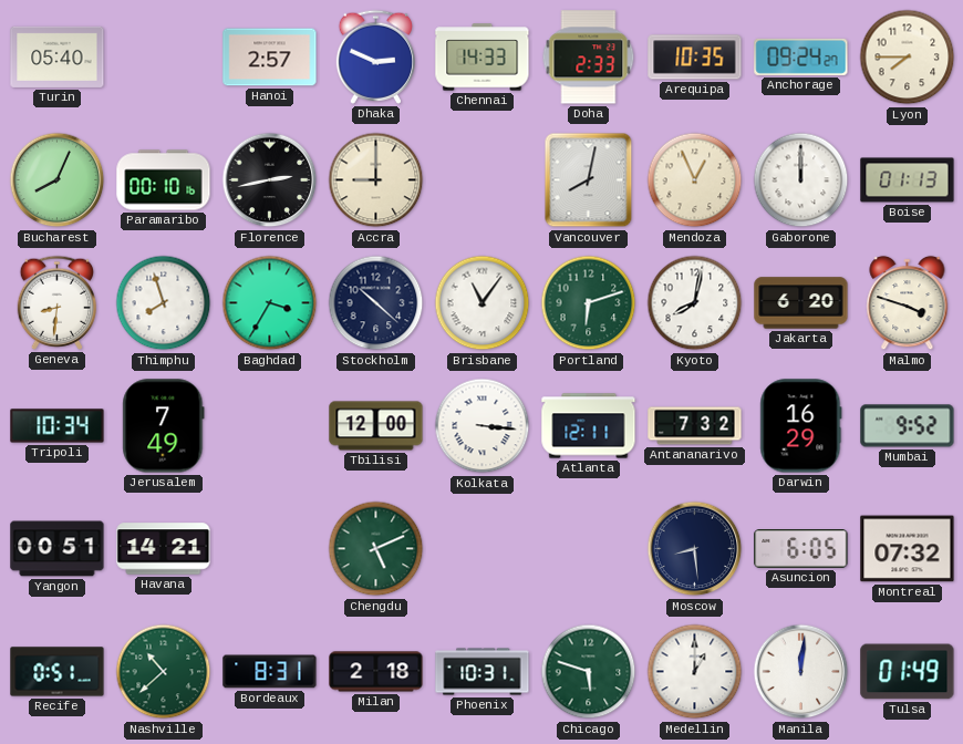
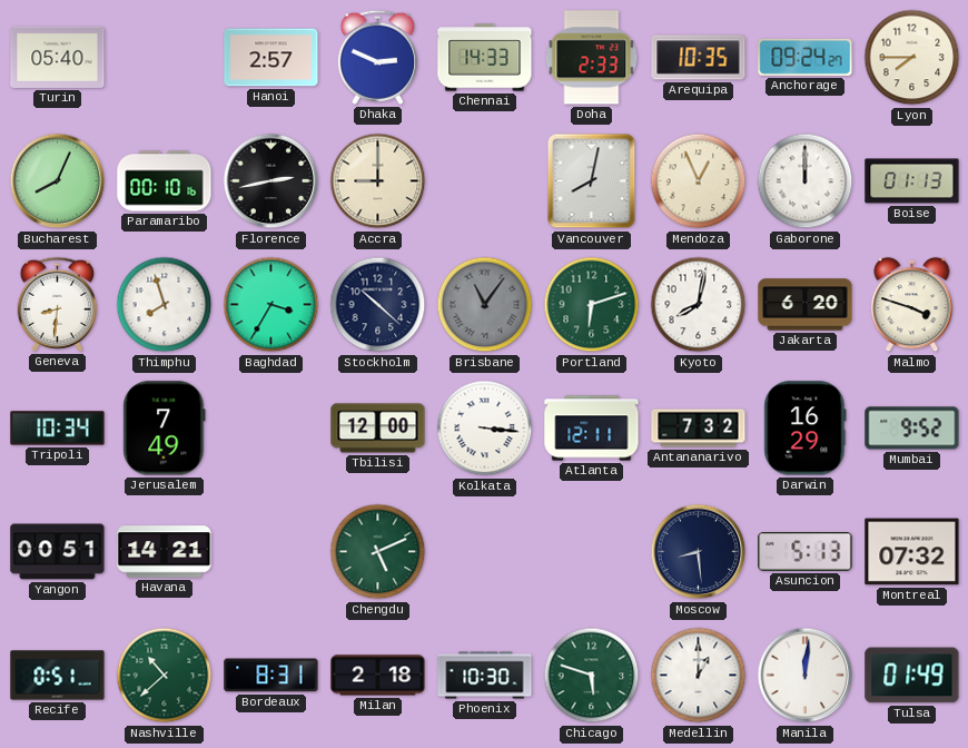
Brisbane dial: white -> grey
Asuncion: 6:05 -> 5:13
Phoenix: 10:31 -> 10:30
